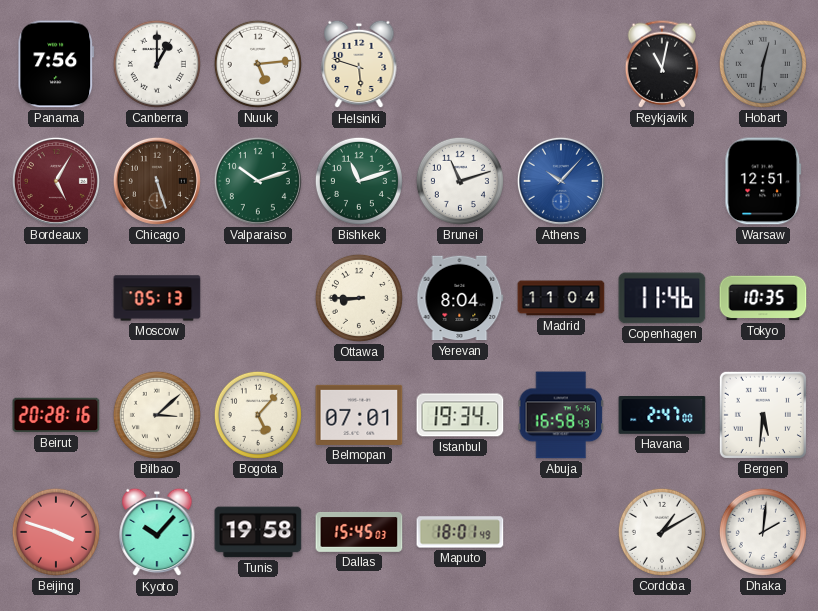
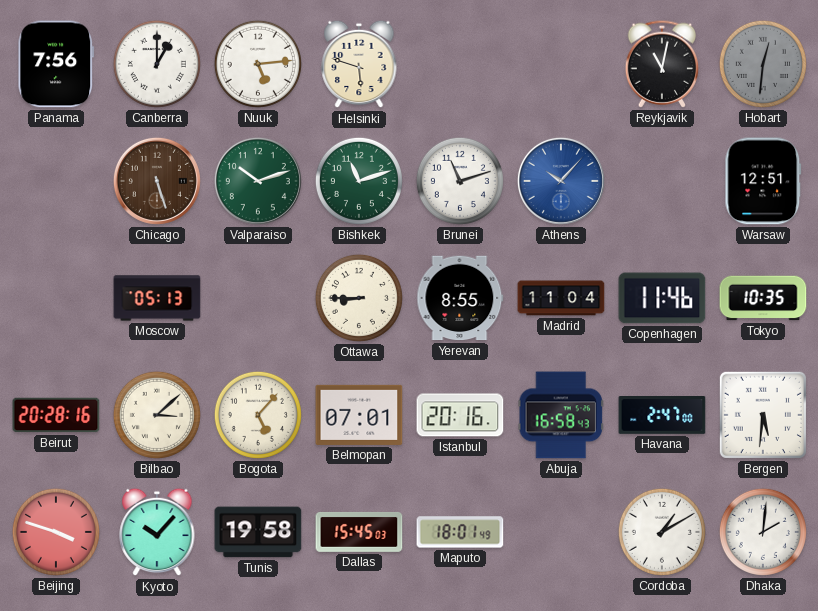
Bordeaux: 5:05 -> none
Yerevan: 8:04 -> 8:55
Istanbul: 19:34 -> 20:16
